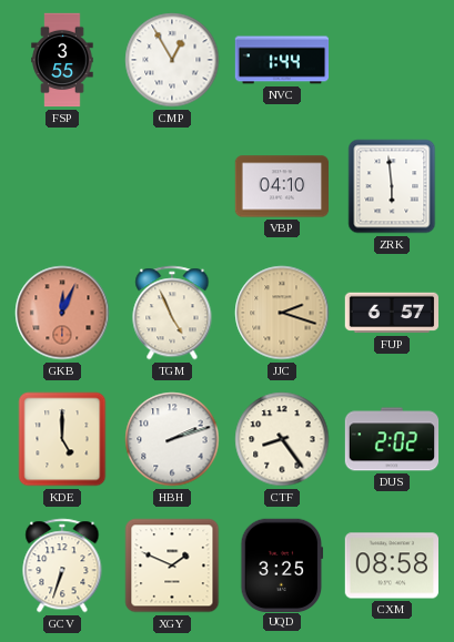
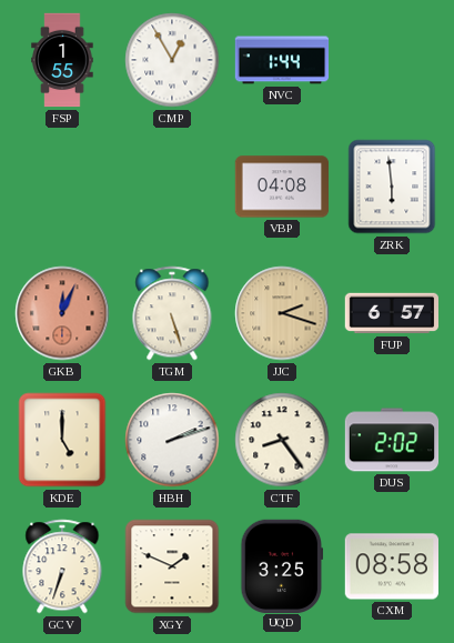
FSP: 3:55 -> 1:55
VBP: 04:10 -> 04:08
TGM: 4:56 -> 5:27
